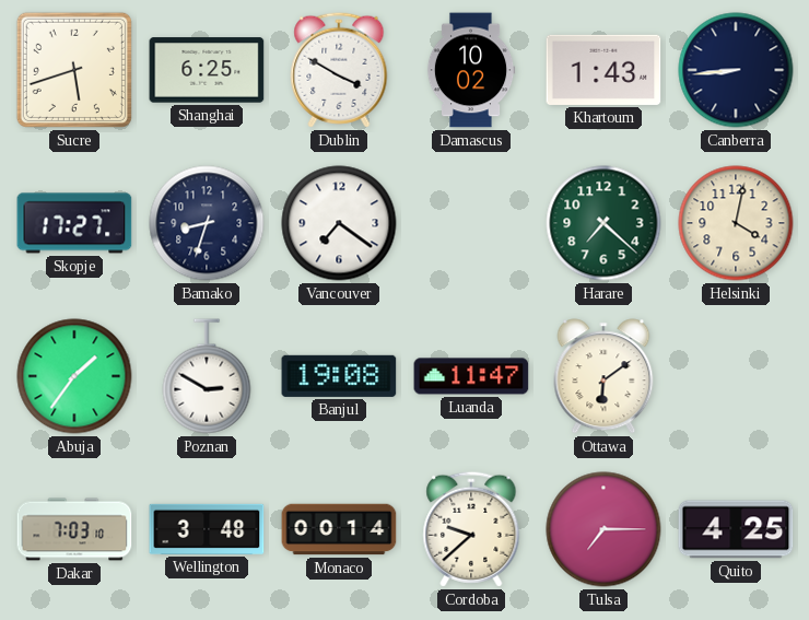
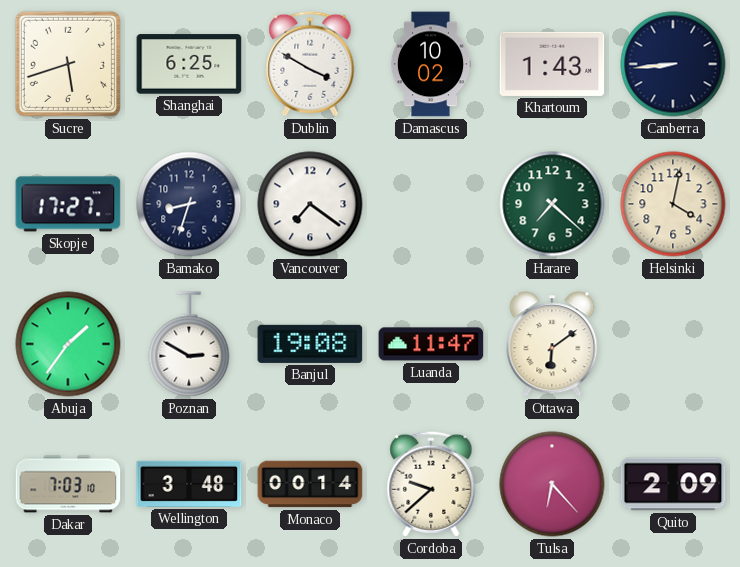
Tulsa: 7:15 -> 6:23
Quito: 4:25 -> 2:09
